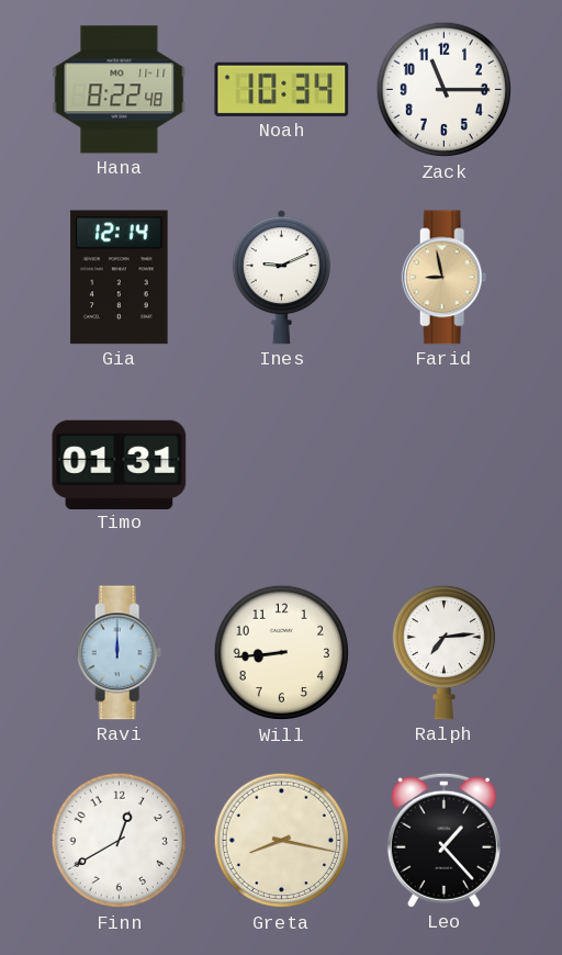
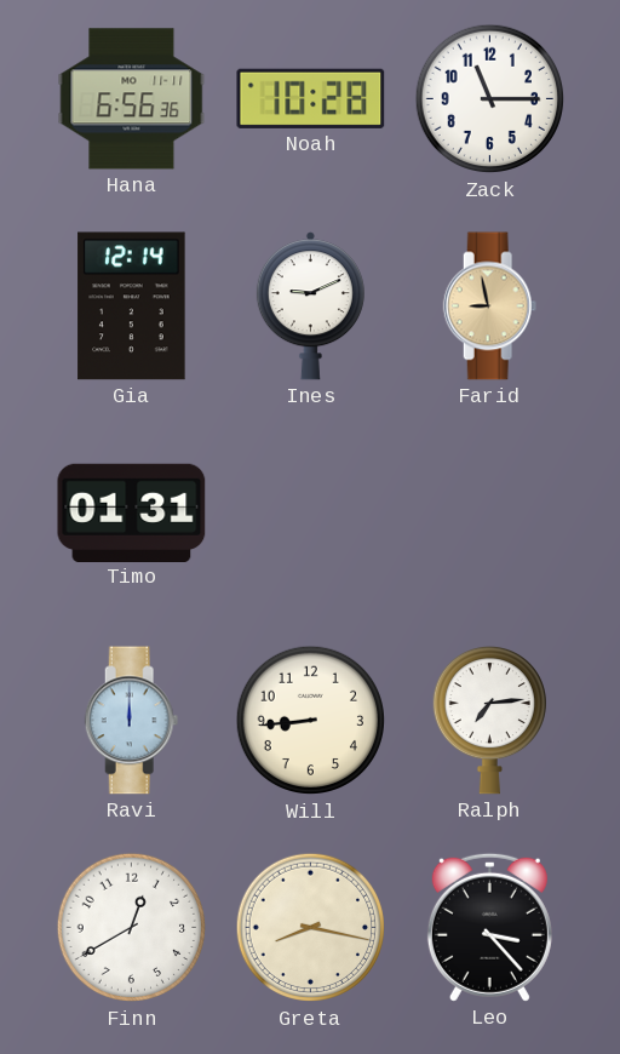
Hana: 8:22 -> 6:56
Noah: 10:34 -> 10:28
Leo: 1:23 -> 3:23
